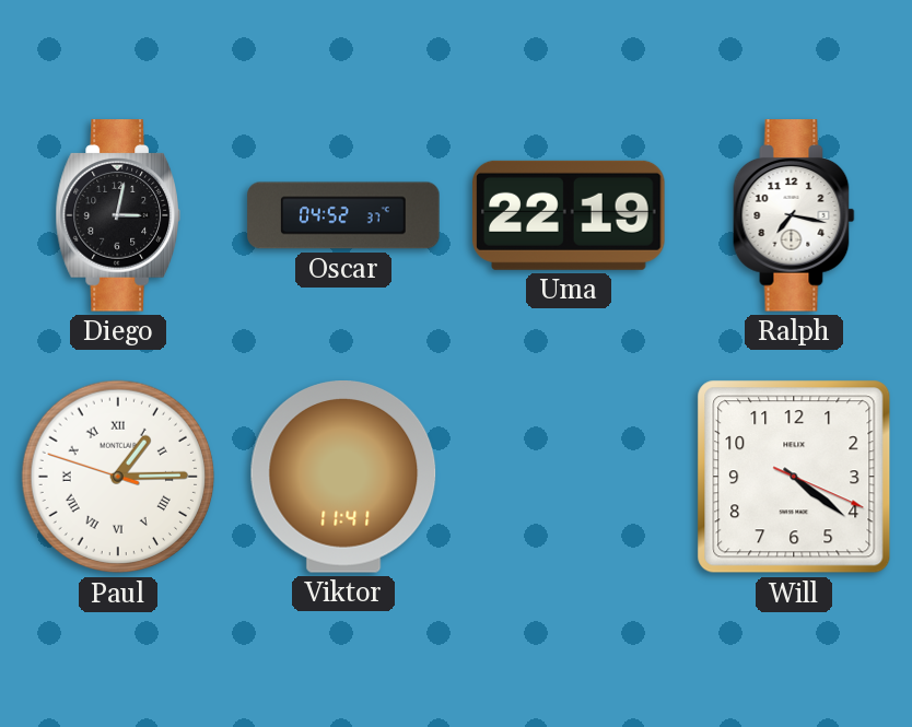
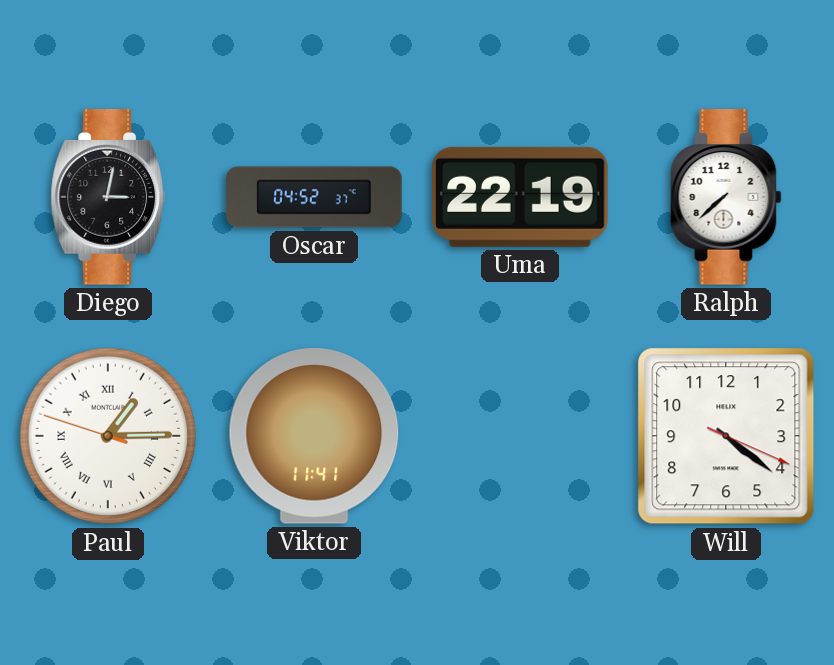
Ralph: 7:17 -> 7:38
